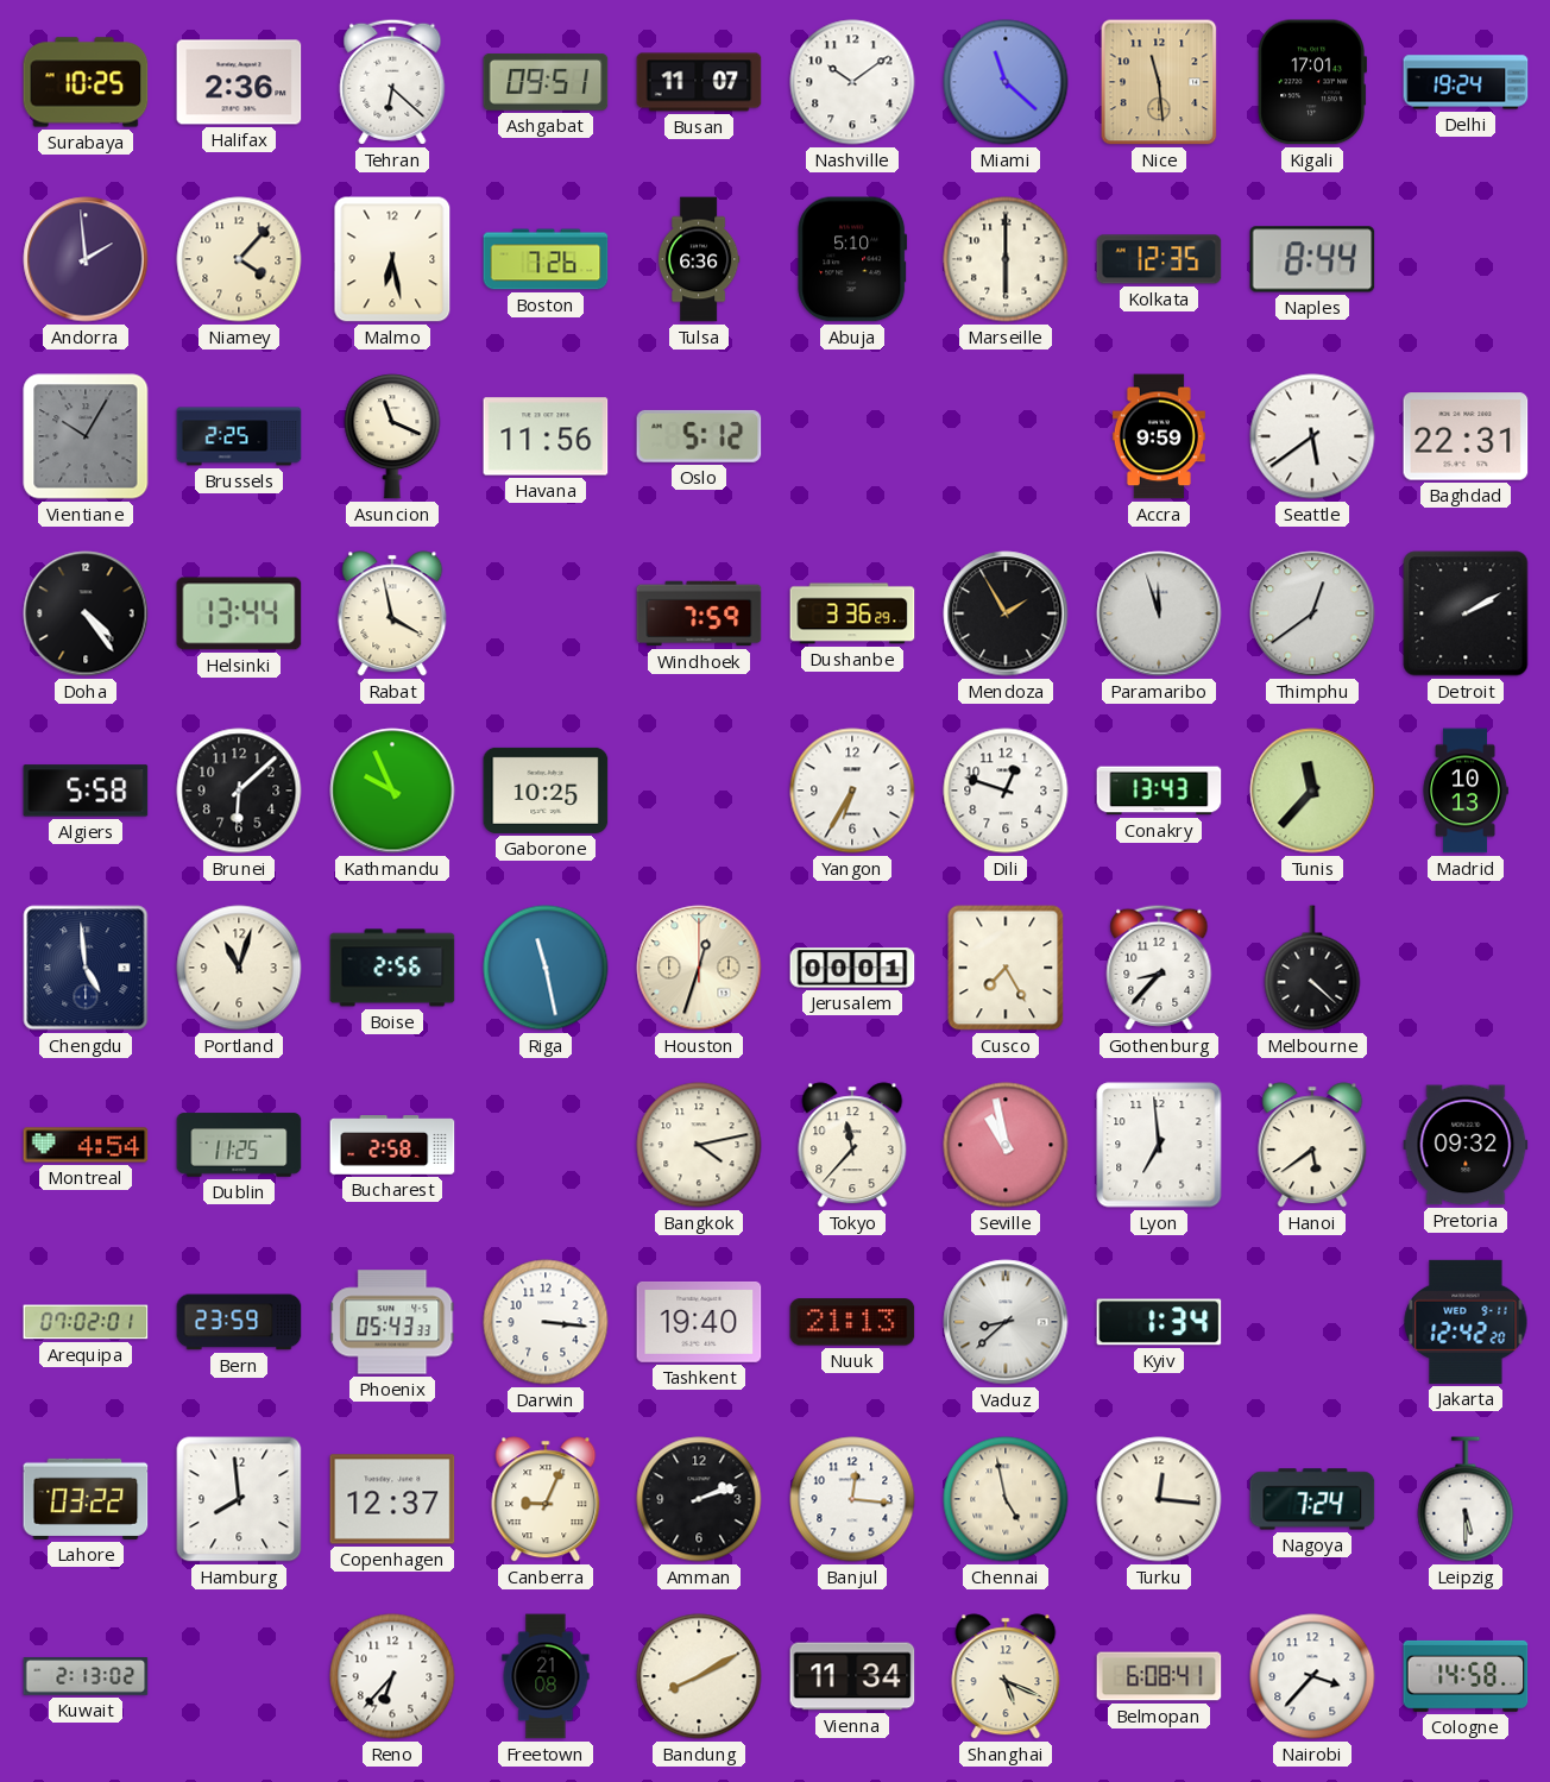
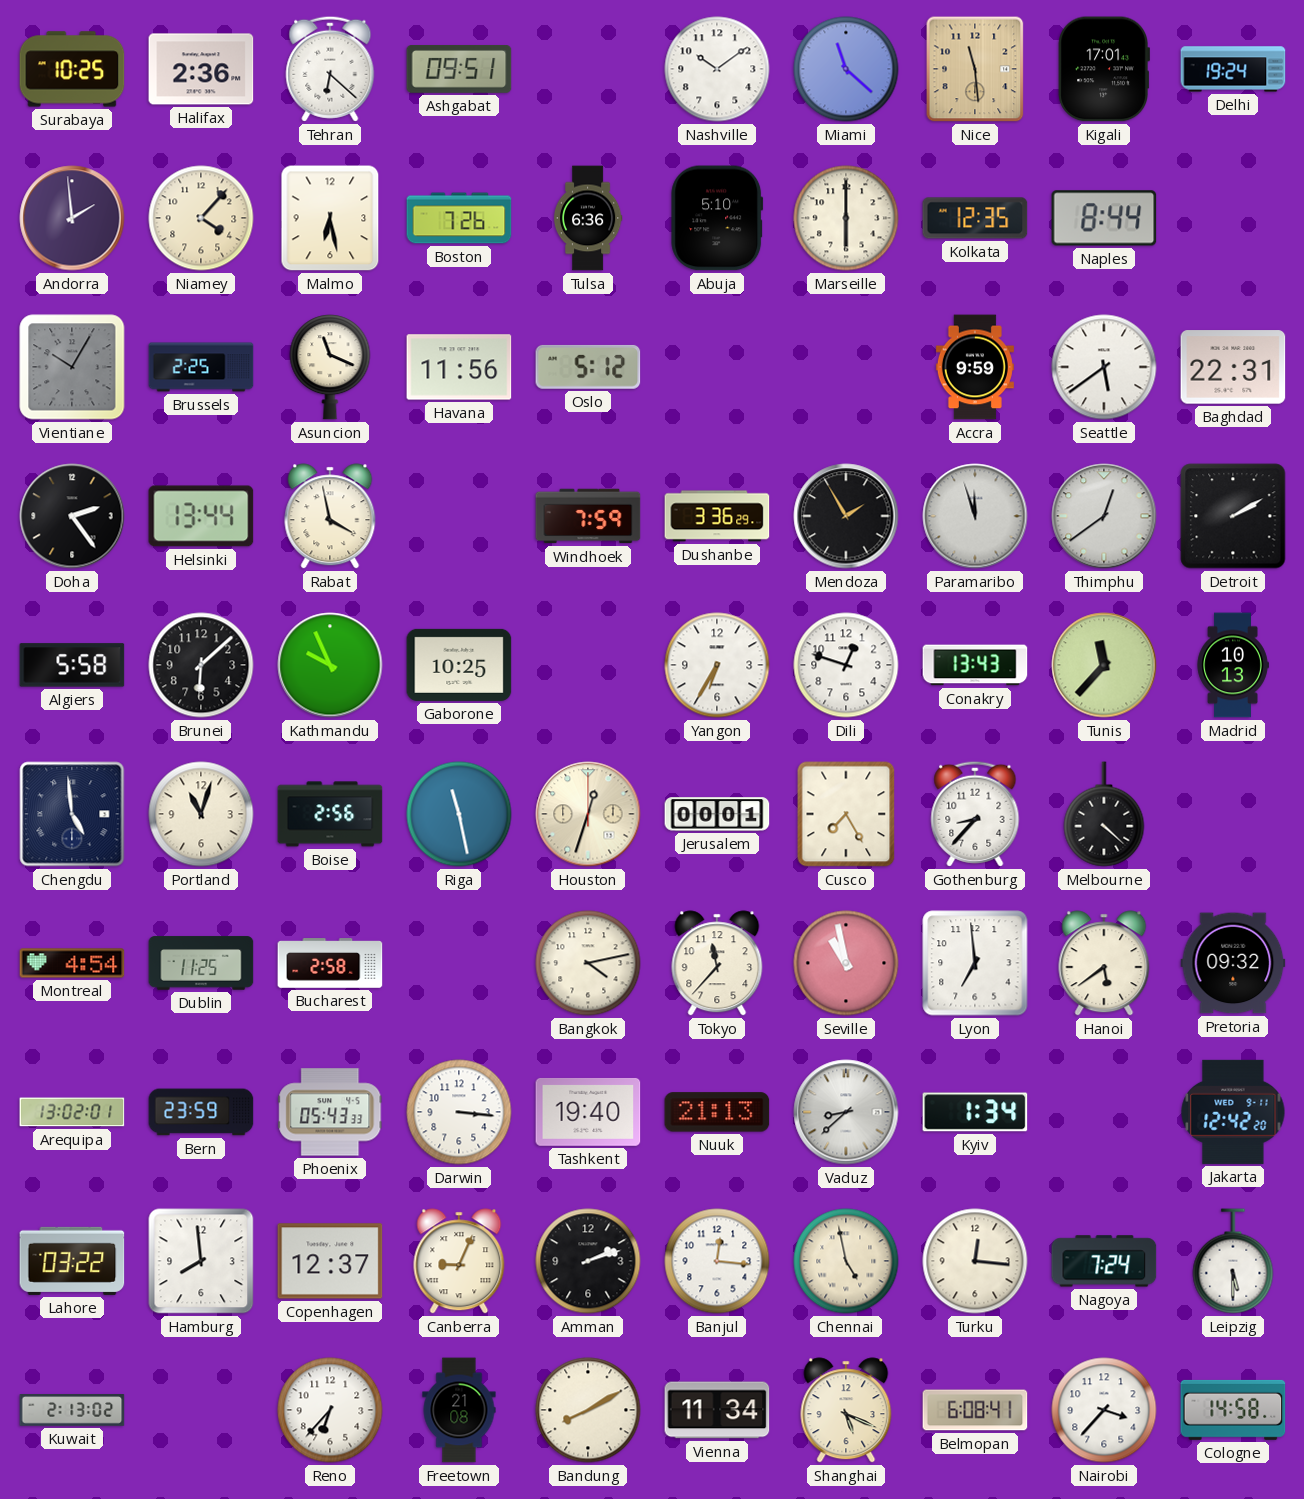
Busan: 11:07 -> none
Doha: 4:24 -> 2:24
Arequipa: 07:02 -> 13:02
